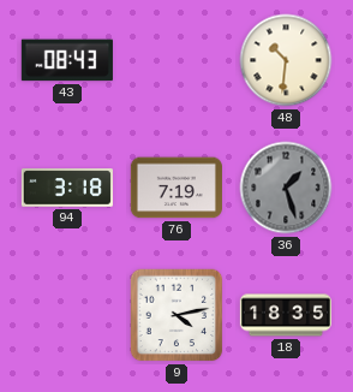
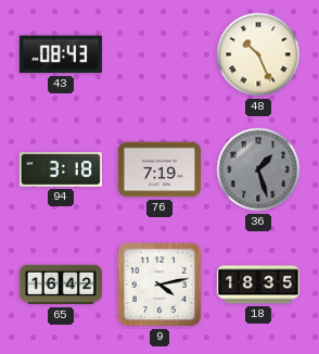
48: 10:31 -> 10:26
65: none -> 16:42
